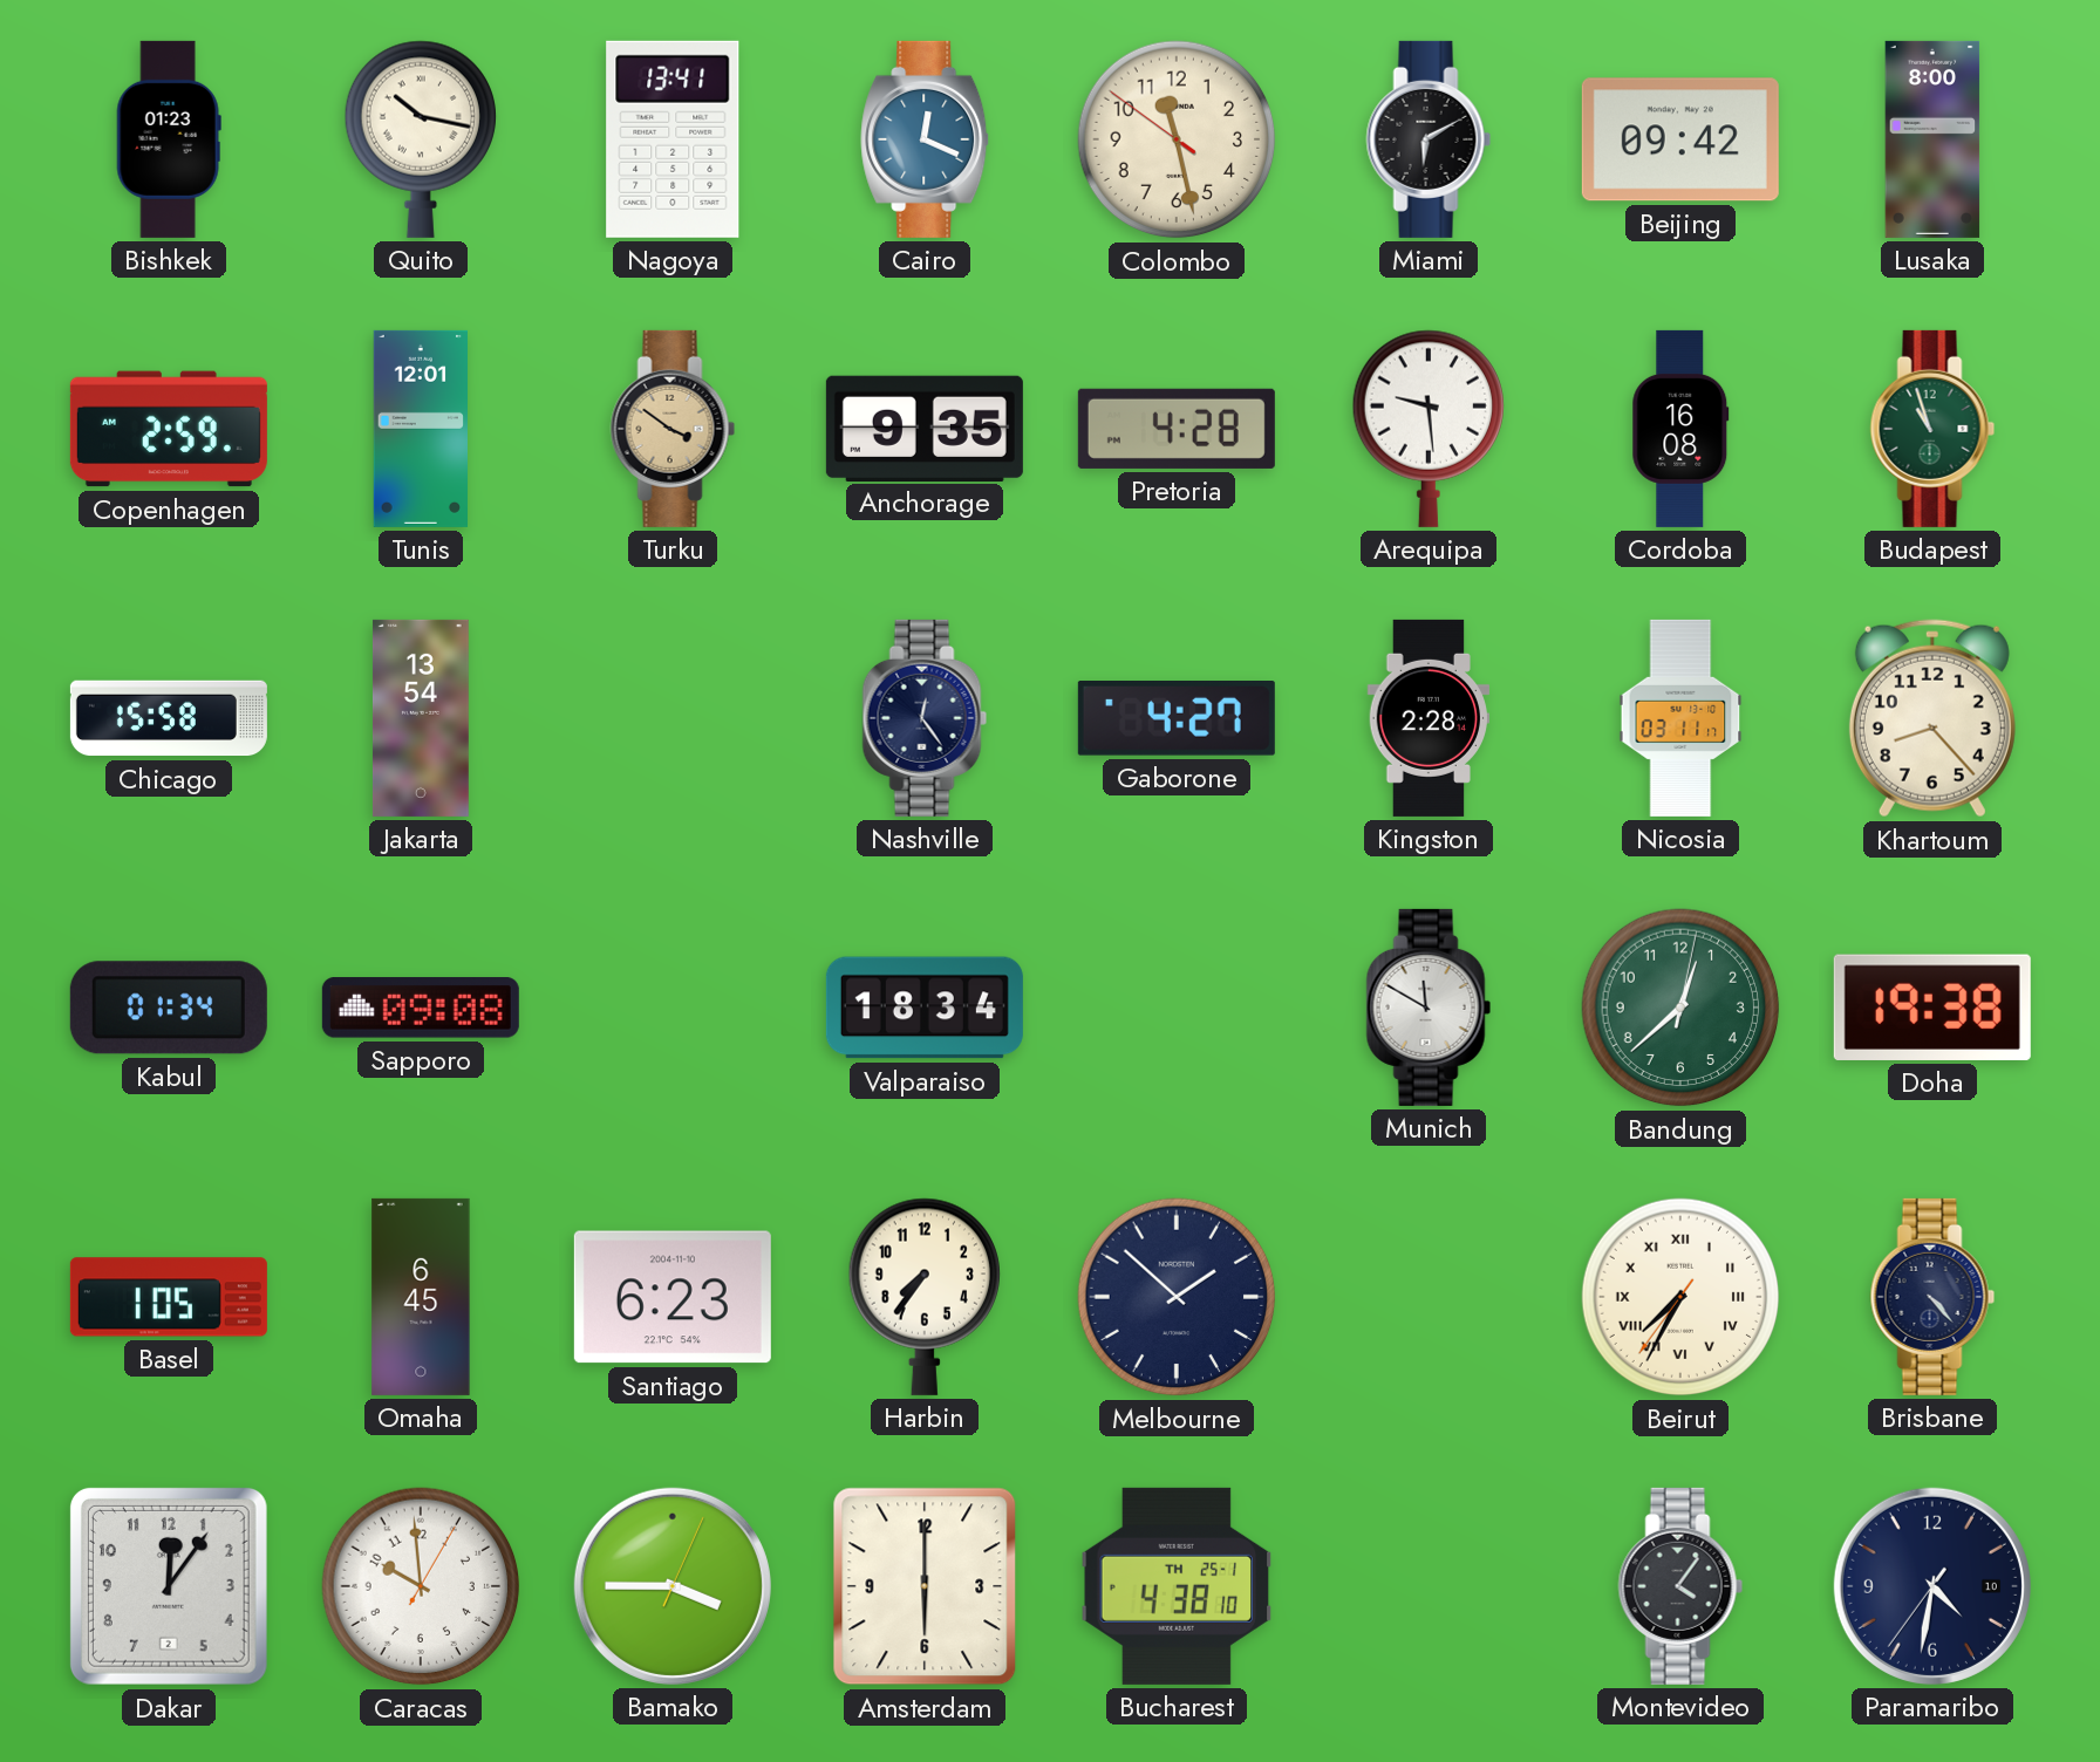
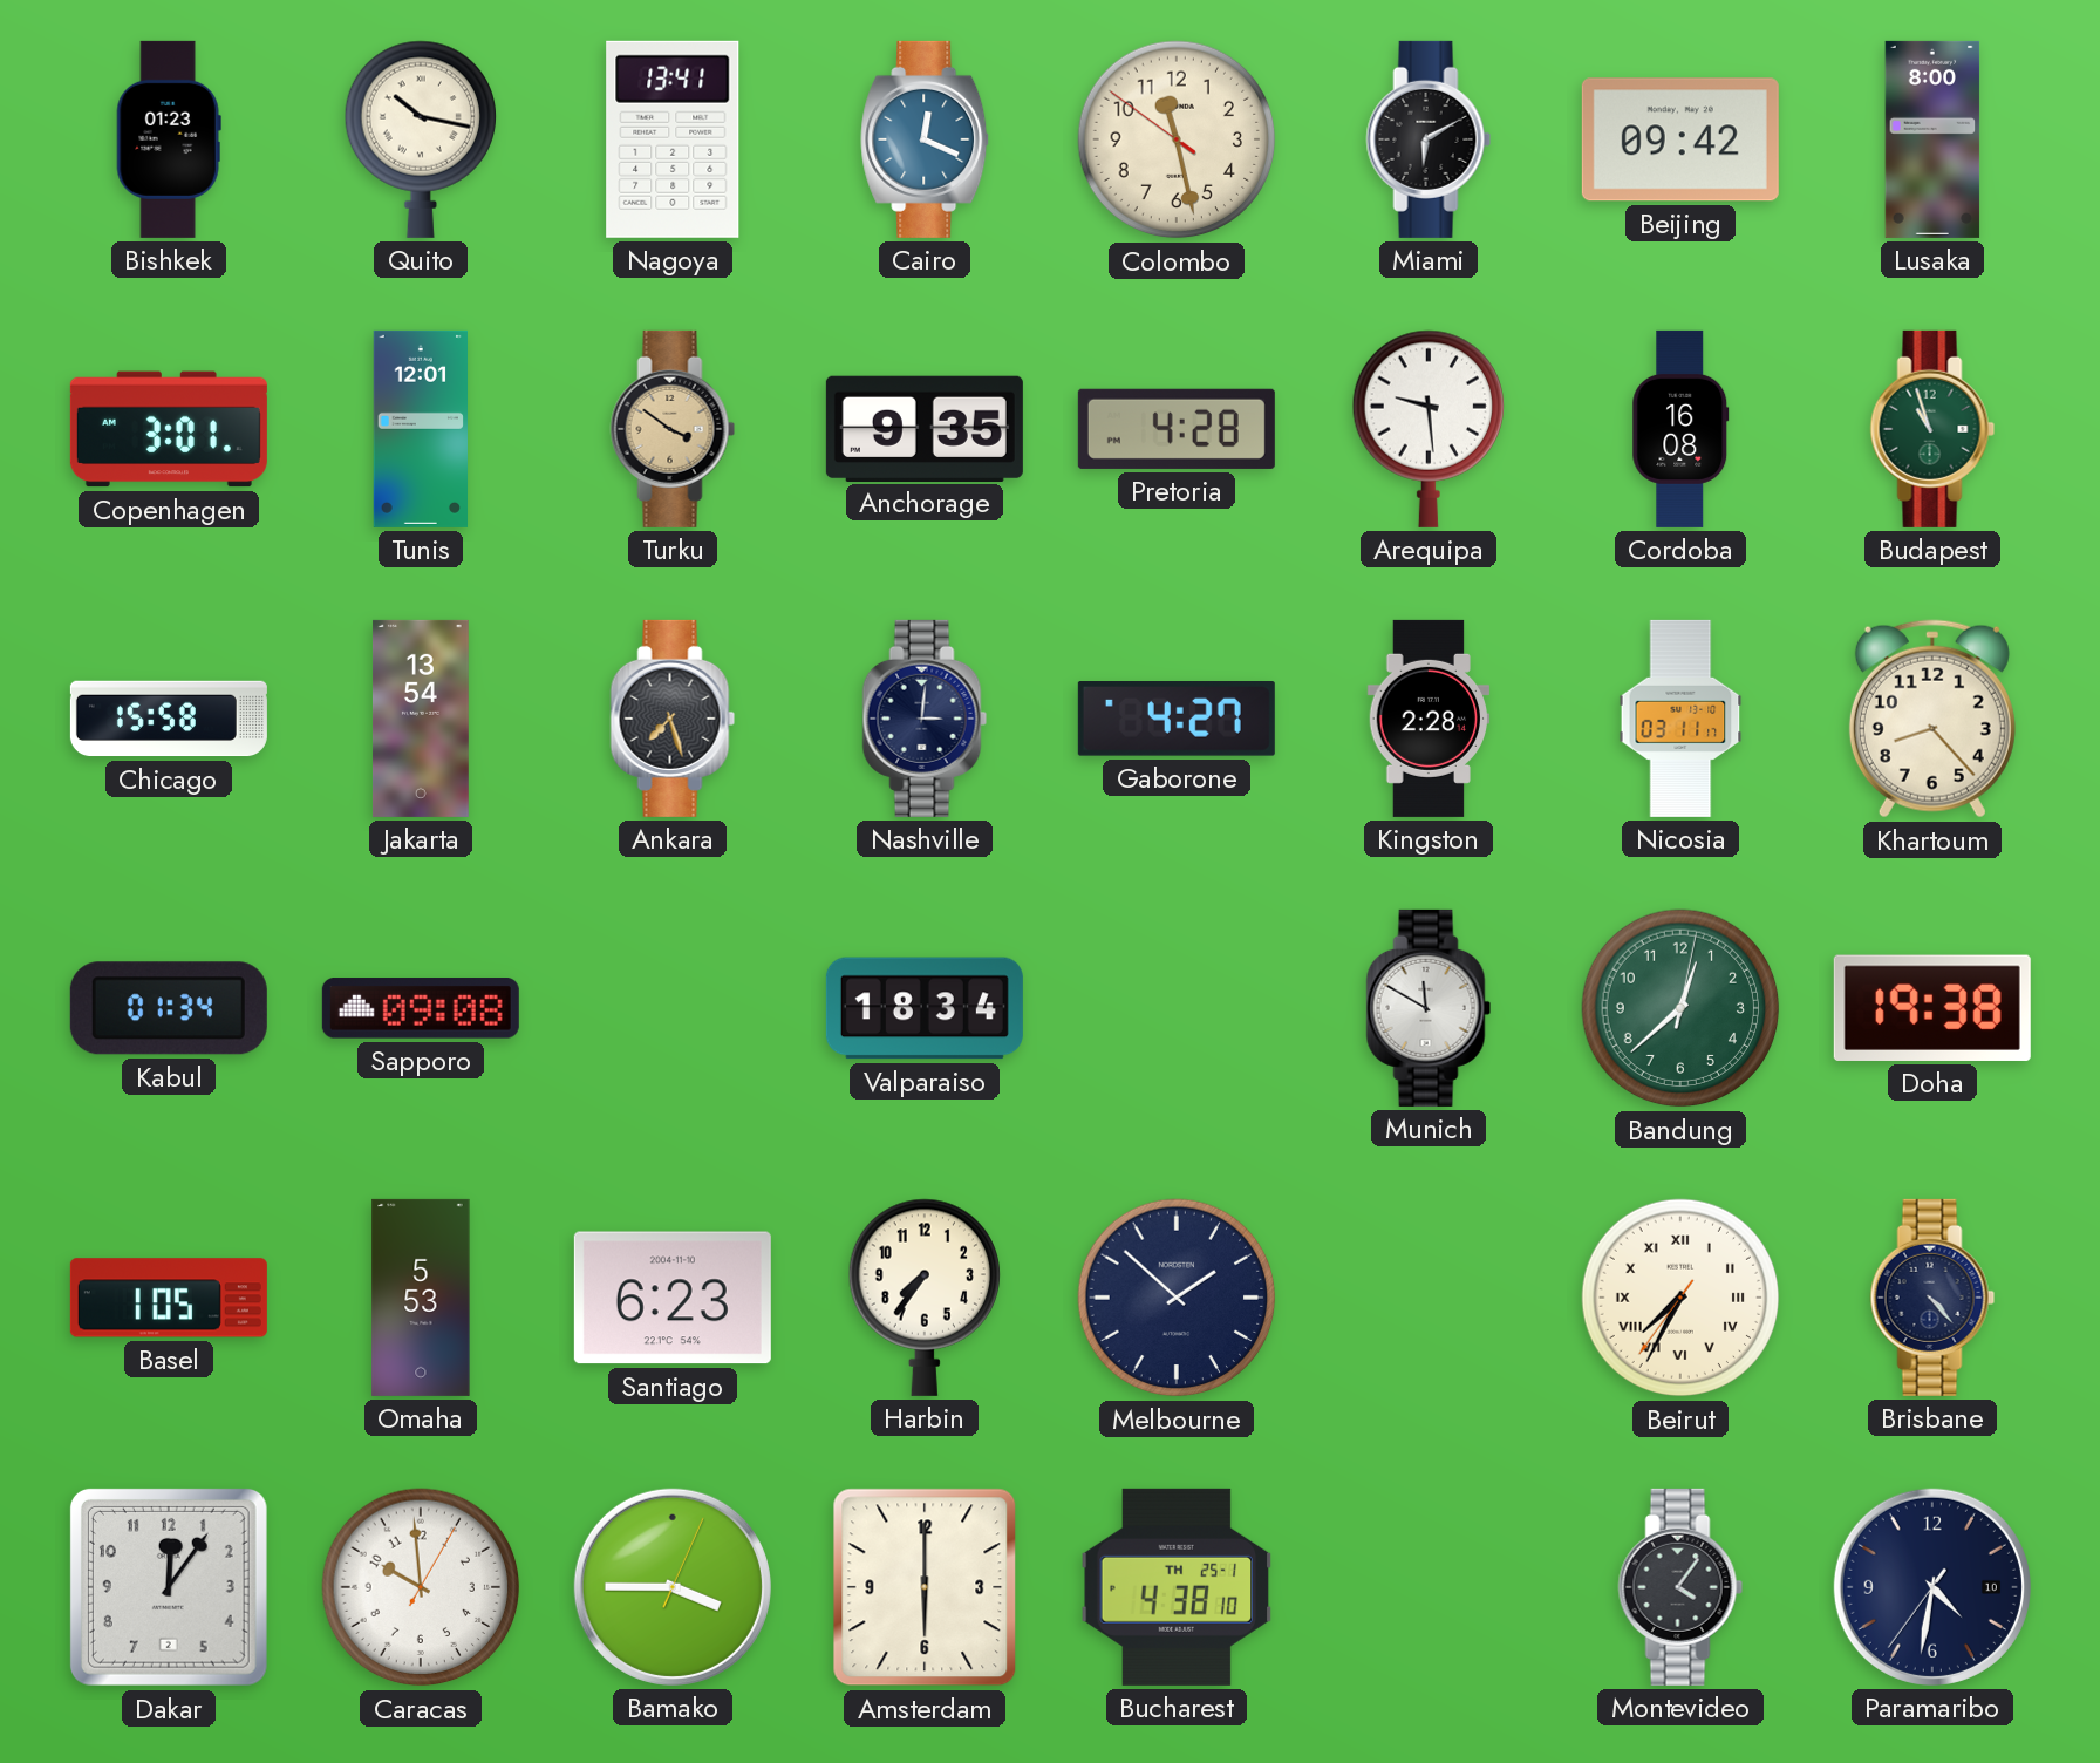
Copenhagen: 2:59 -> 3:01
Ankara: none -> 7:27
Nashville: 12:24 -> 3:01
Omaha: 6:45 -> 5:53
